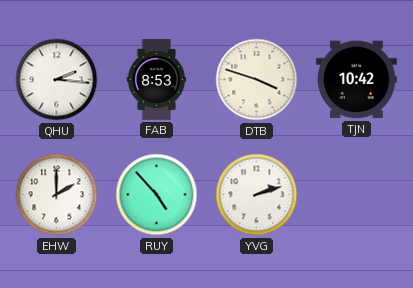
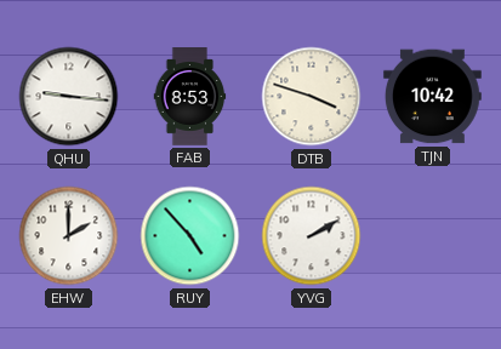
QHU: 2:16 -> 9:16
YVG: 2:12 -> 2:10
